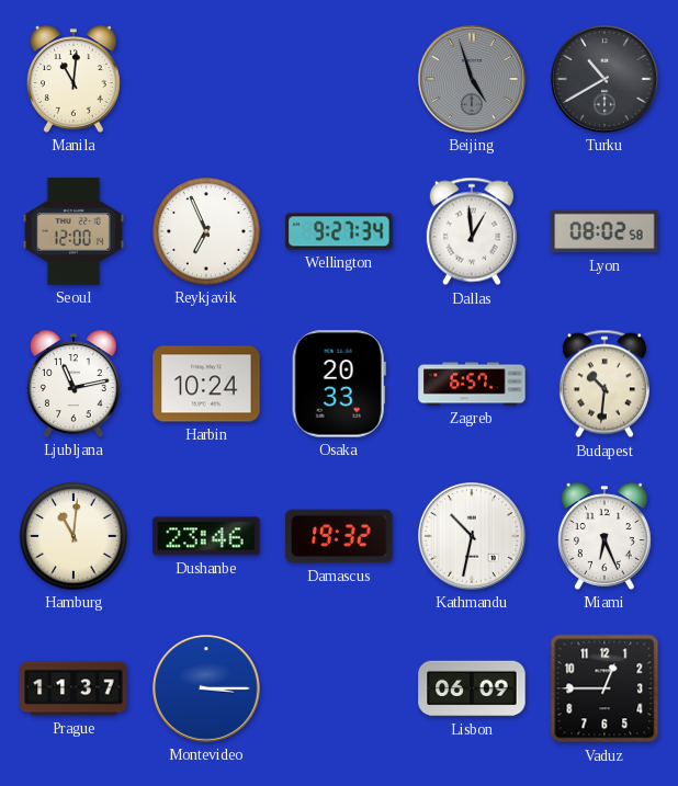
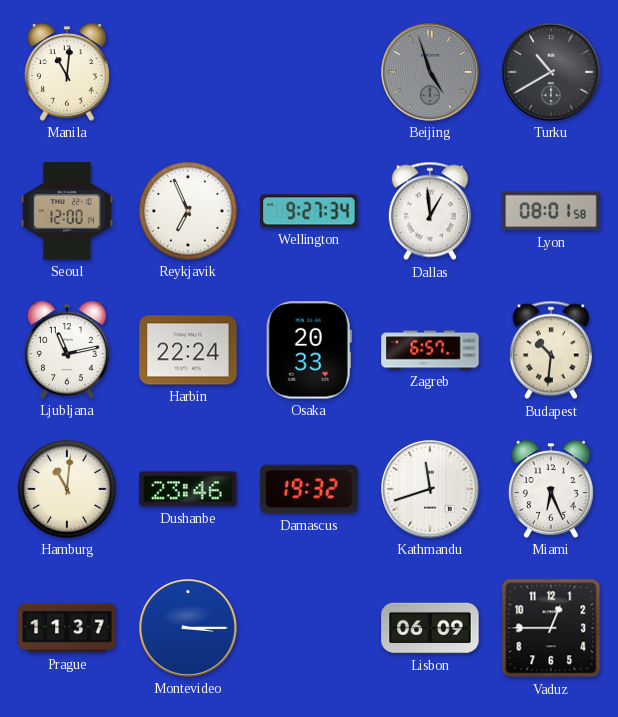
Lyon: 08:02 -> 08:01
Harbin: 10:24 -> 22:24
Kathmandu: 10:32 -> 11:42
